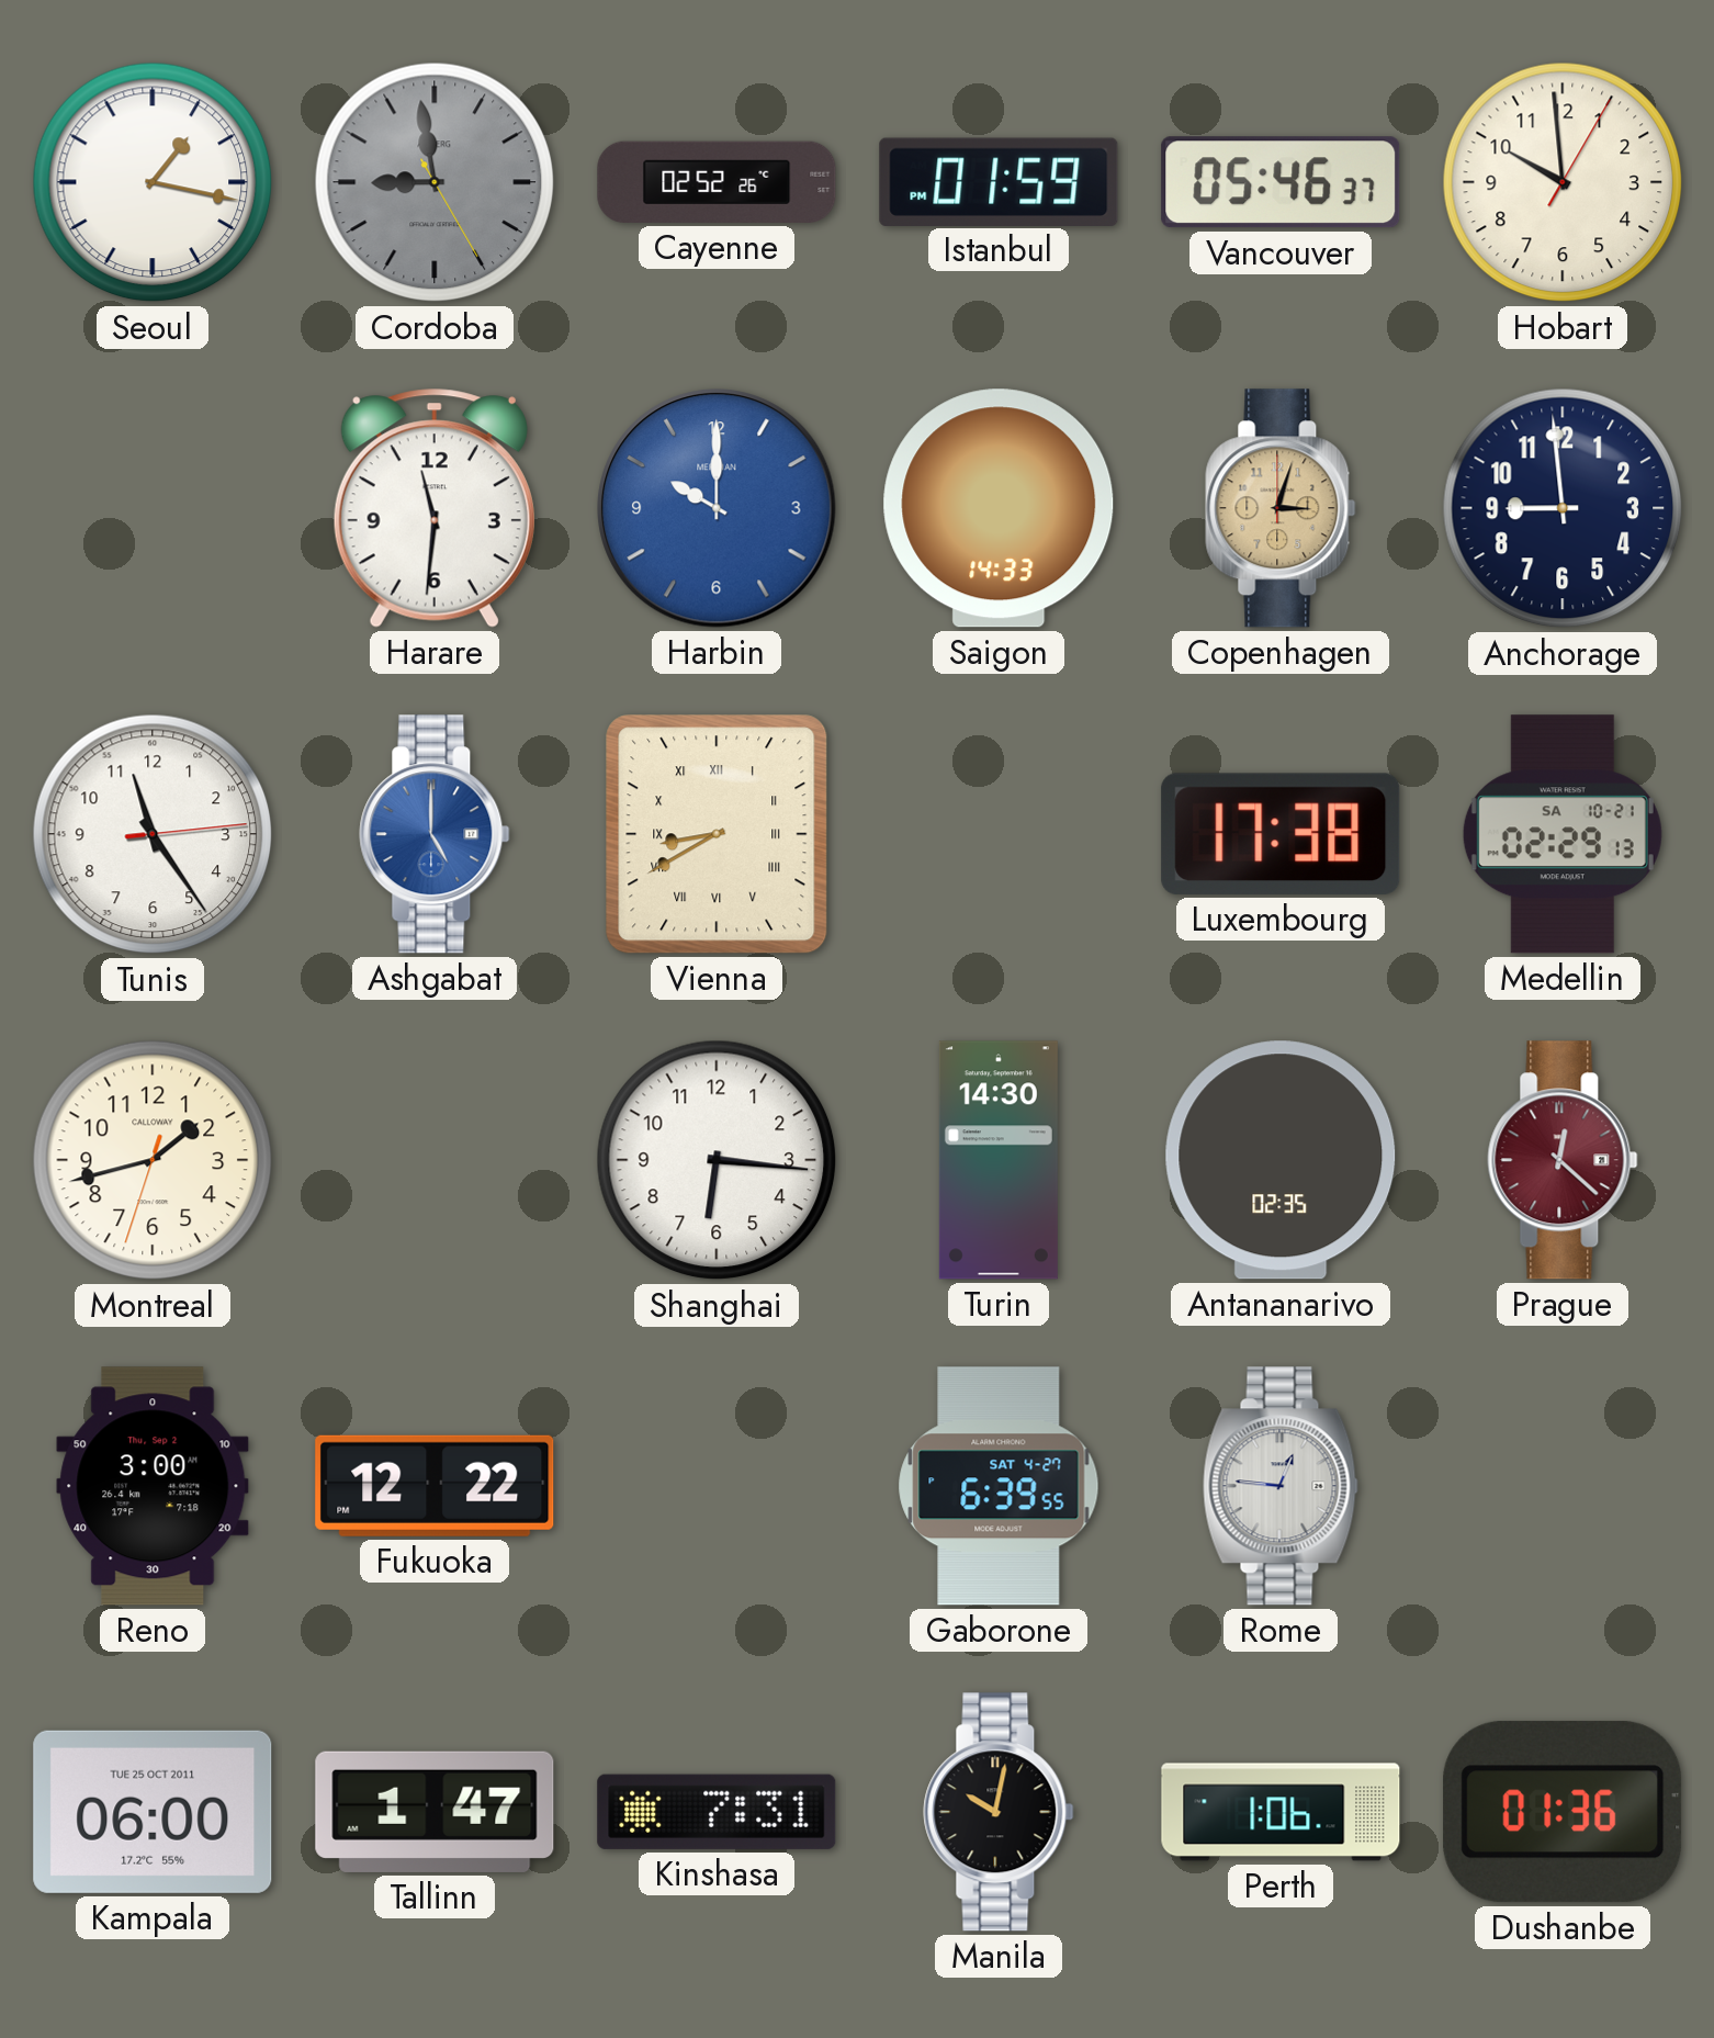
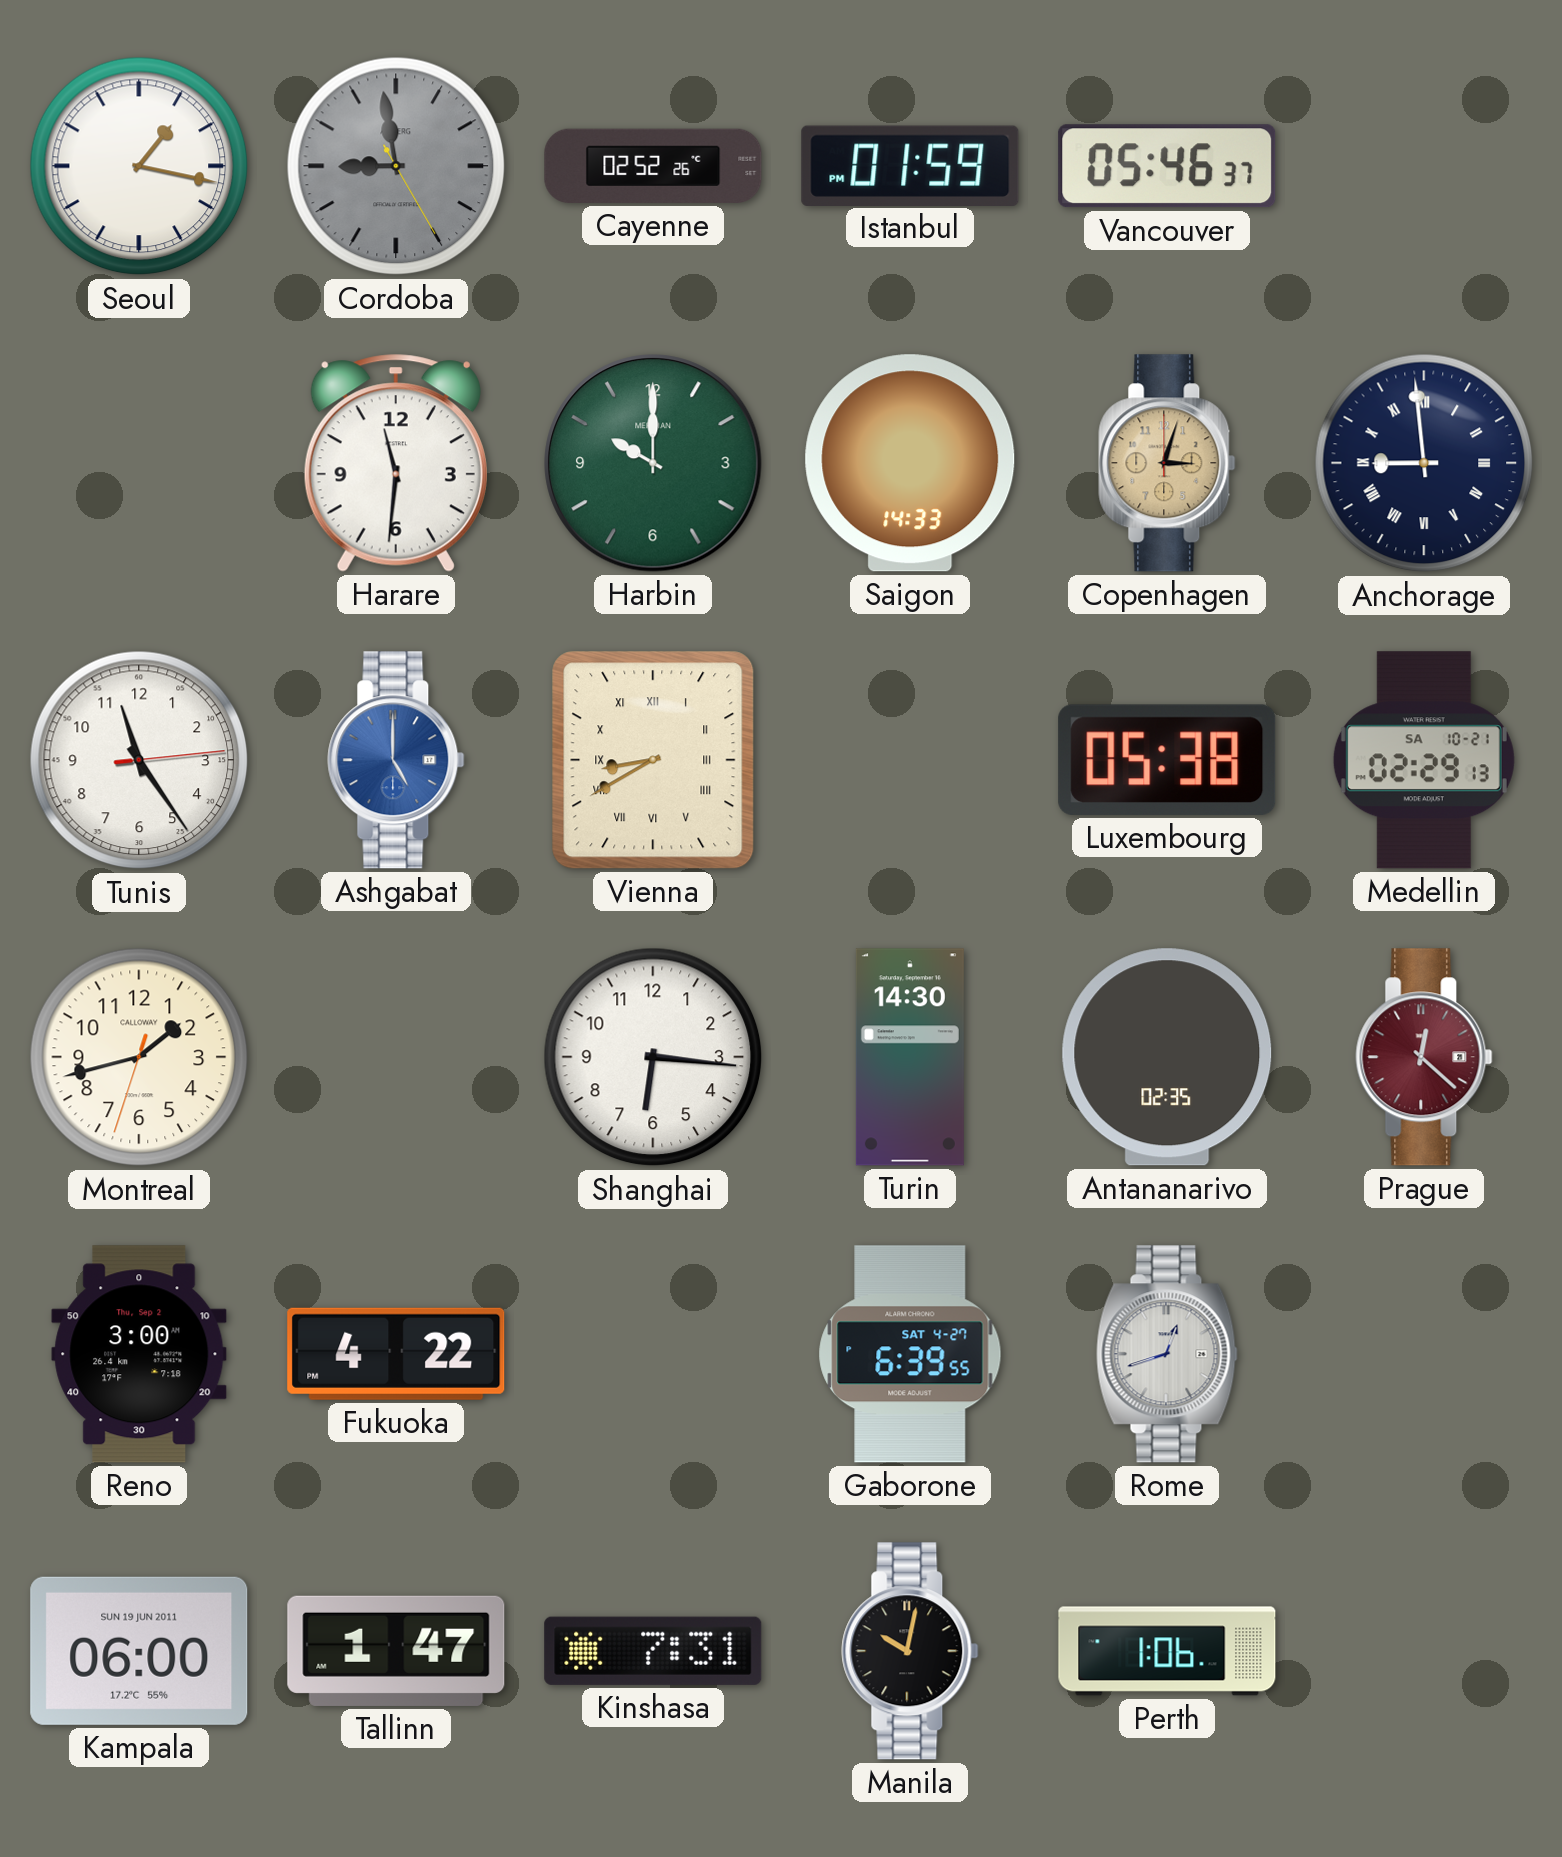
Hobart: 9:59 -> none
Harbin dial: blue -> green
Anchorage numerals: Arabic -> Roman
Luxembourg: 17:38 -> 05:38
Fukuoka: 12:22 -> 4:22
Rome: 12:46 -> 12:42
Kampala date: TUE 25 OCT 2011 -> SUN 19 JUN 2011
Dushanbe: 01:36 -> none
